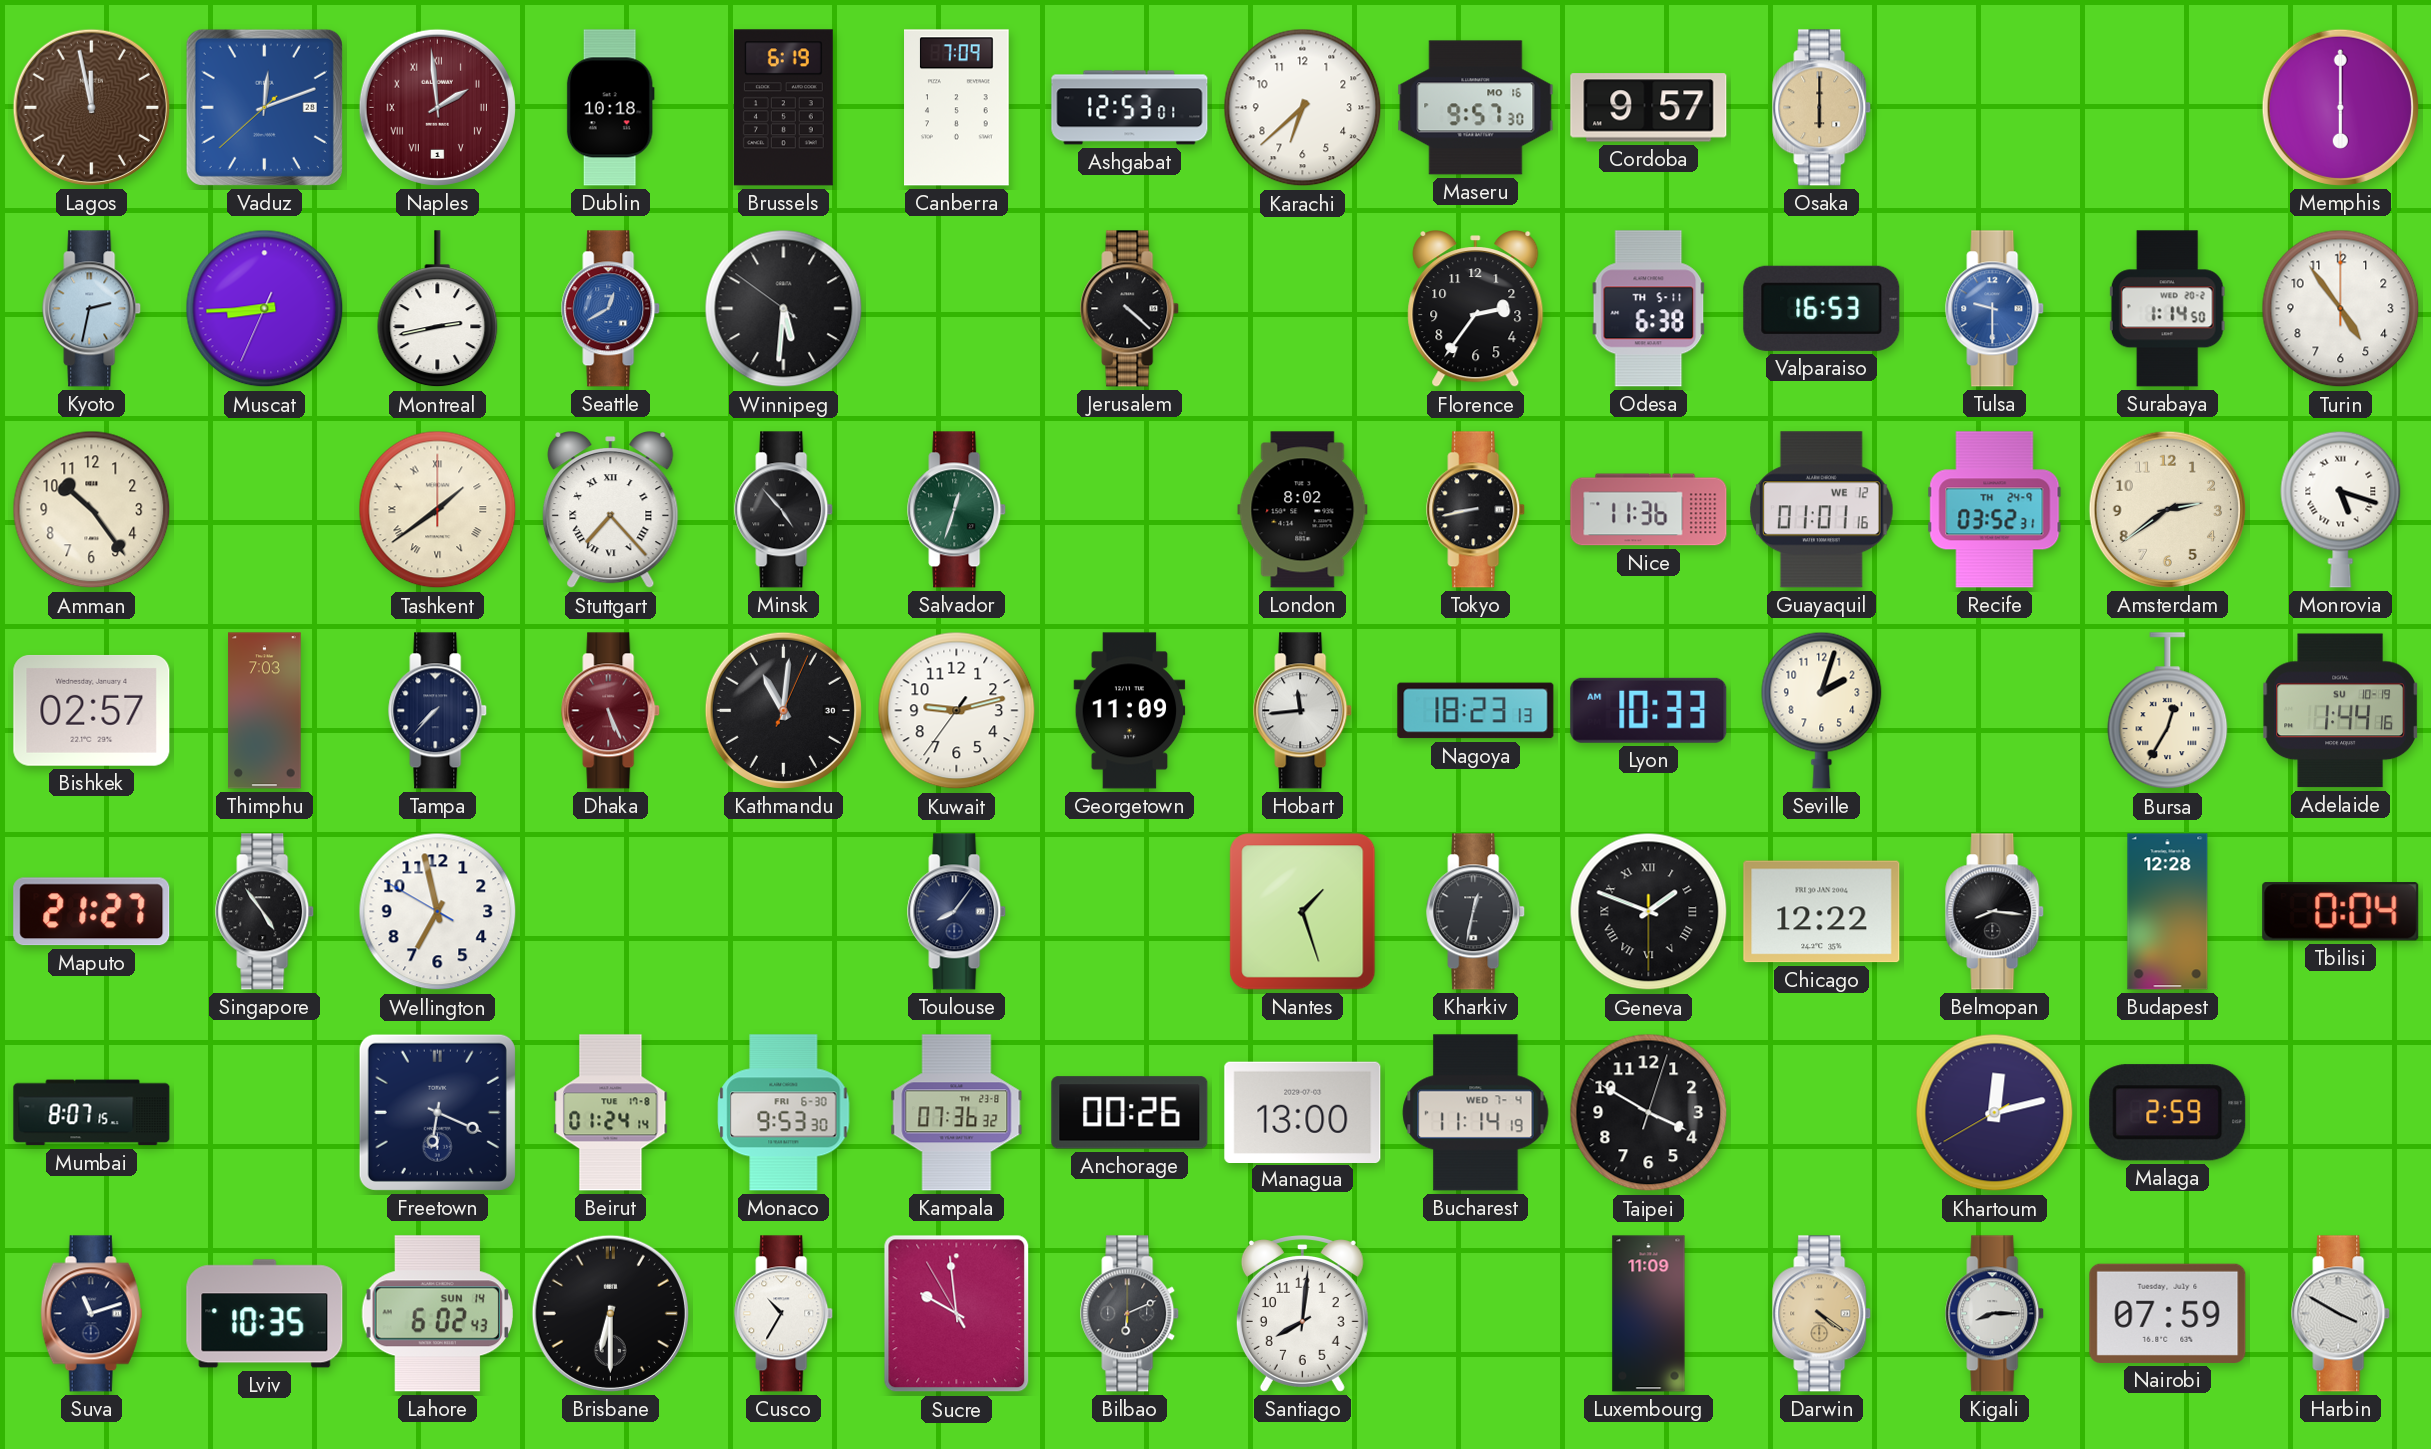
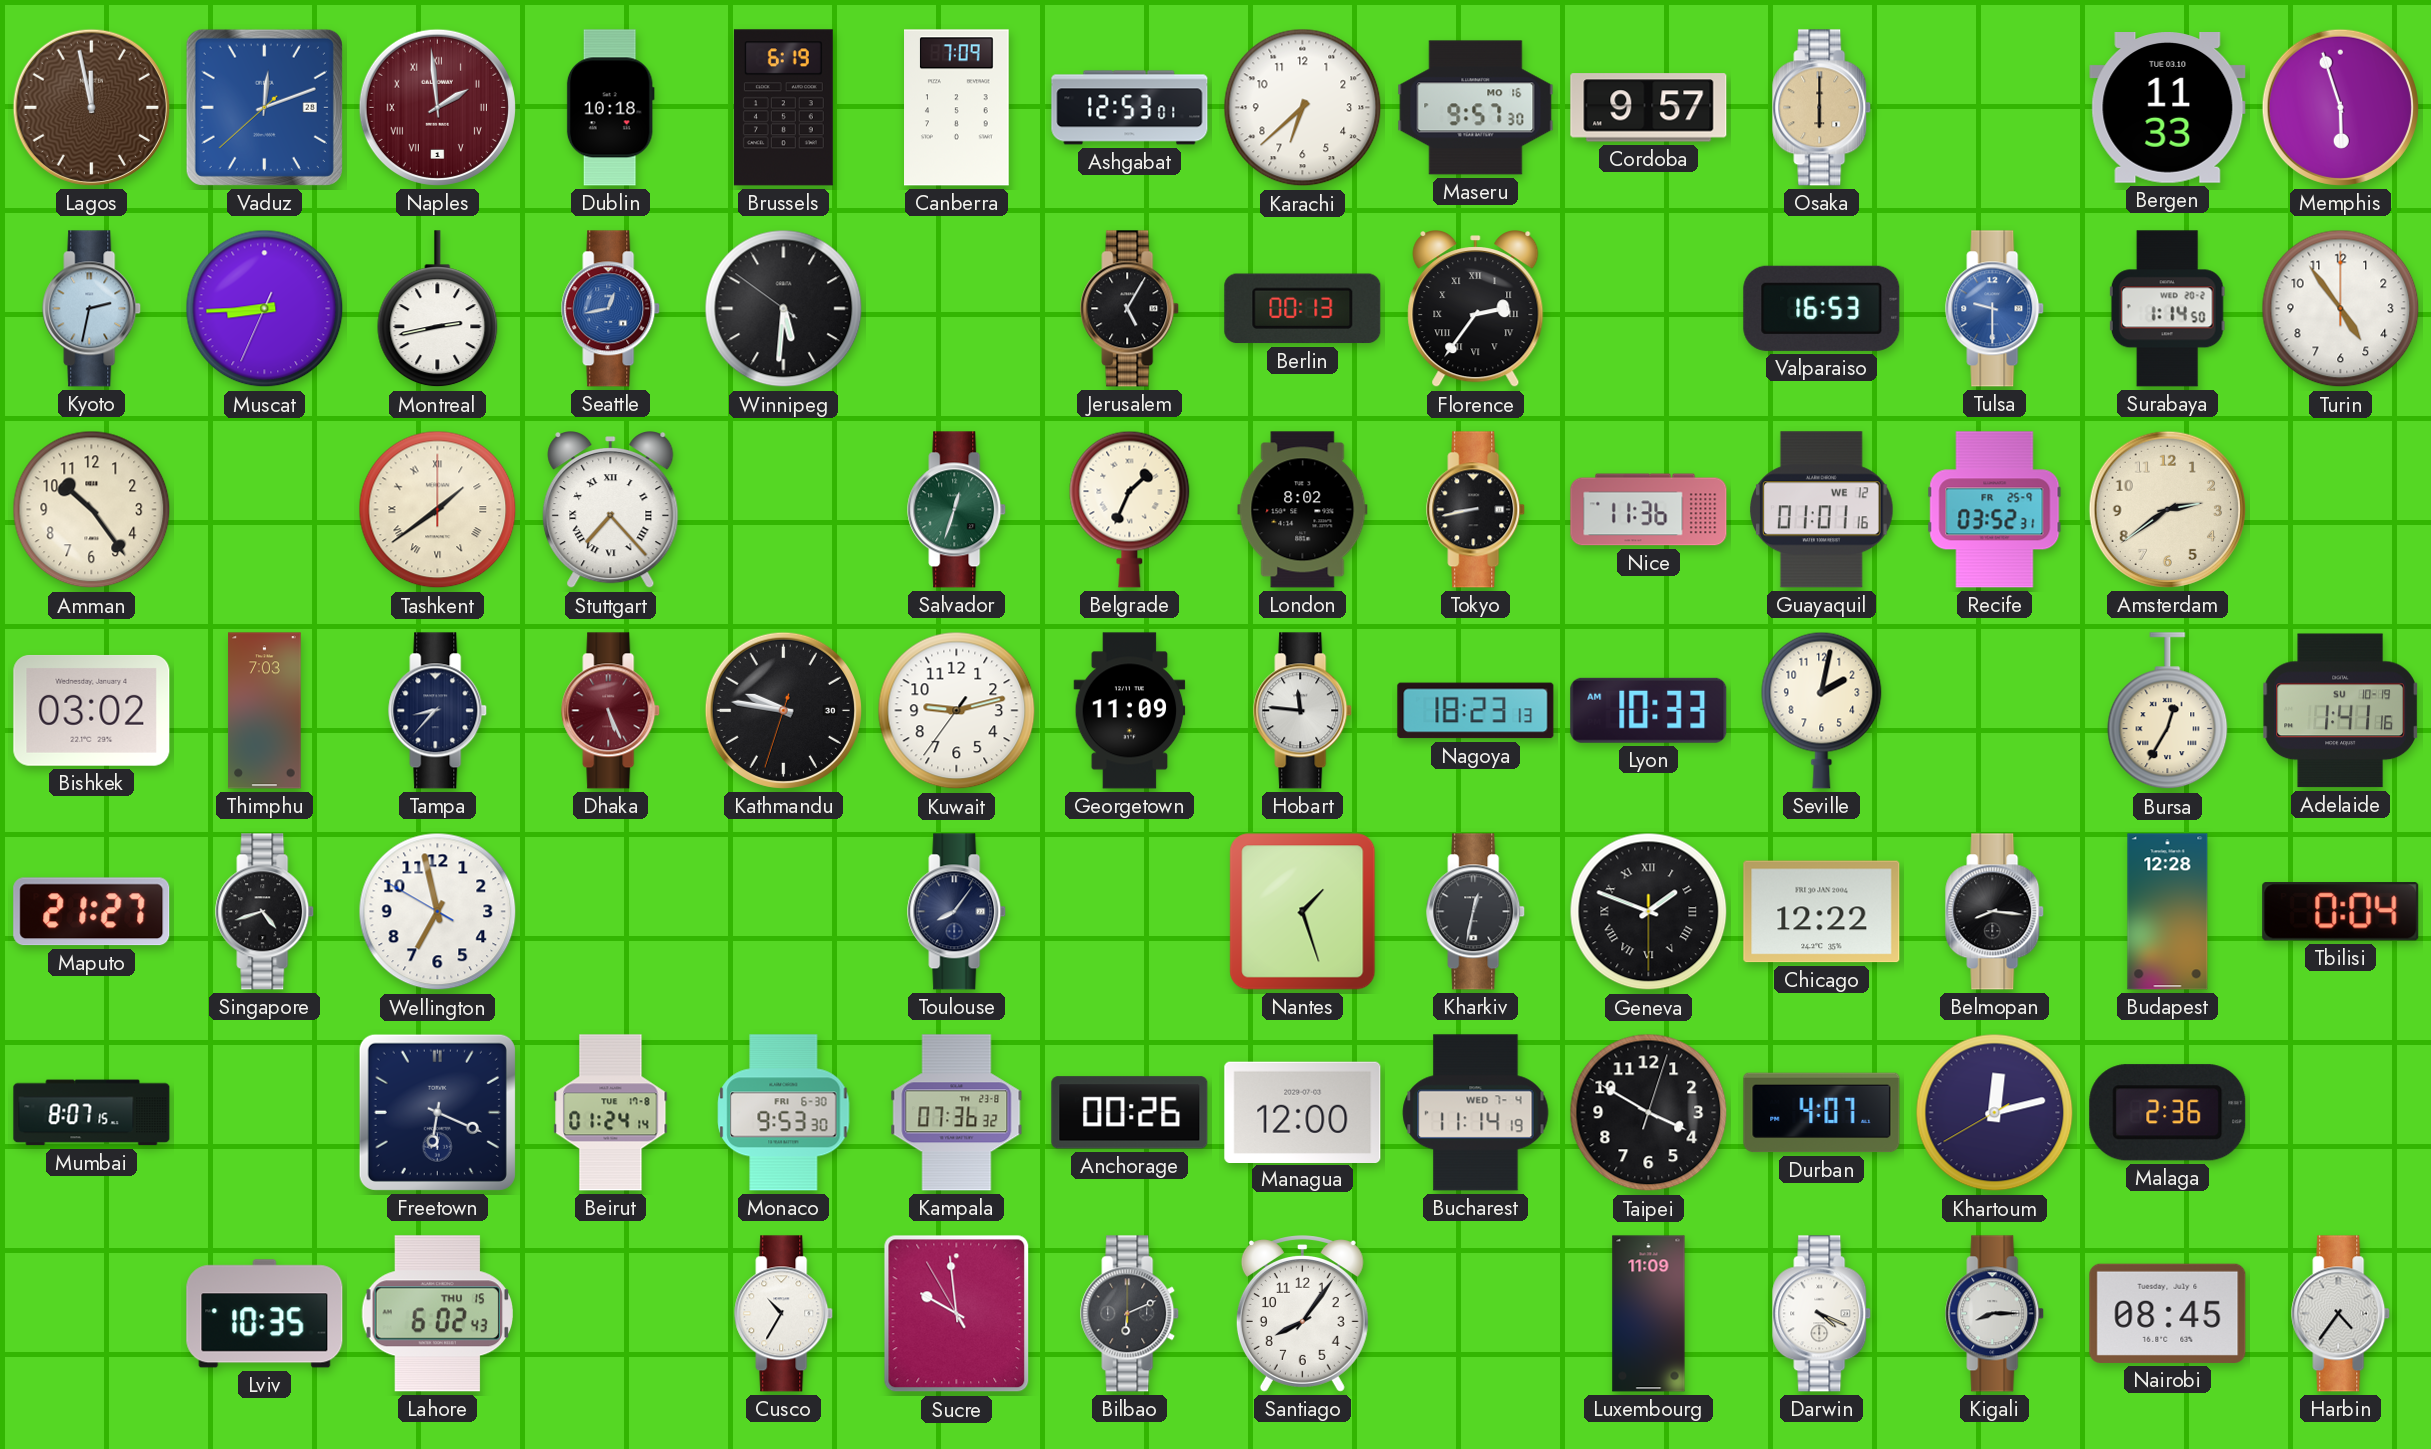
Bergen: none -> 11:33
Memphis: 6:00 -> 5:57
Seattle: 12:40 -> 12:43
Jerusalem: 4:22 -> 5:05
Berlin: none -> 00:13
Florence numerals: Arabic -> Roman
Odesa: 6:38 -> none
Minsk: 4:53 -> none
Belgrade: none -> 1:34
Recife date: TH 24-9 -> FR 25-9
Monrovia: 5:18 -> none
Bishkek: 02:57 -> 03:02
Tampa: 7:37 -> 8:37
Kathmandu: 11:01 -> 9:46
Hobart: 11:44 -> 11:46
Seville: 2:03 -> 2:02
Adelaide: 1:44 -> 1:41
Singapore: 4:54 -> 4:42
Managua: 13:00 -> 12:00
Durban: none -> 4:07
Malaga: 2:59 -> 2:36
Suva: 11:12 -> none
Lahore date: SUN 14 -> THU 15
Brisbane: 6:30 -> none
Santiago: 8:01 -> 8:06
Darwin: 4:21 -> 4:19
Darwin dial: champagne -> white
Nairobi: 07:59 -> 08:45
Harbin: 3:50 -> 4:36
